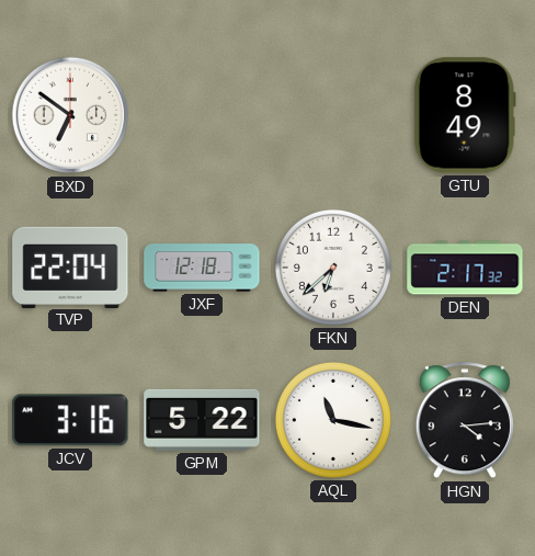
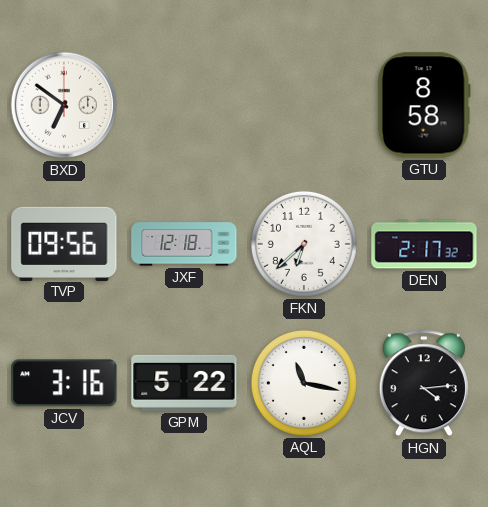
GTU: 8:49 -> 8:58
TVP: 22:04 -> 09:56
